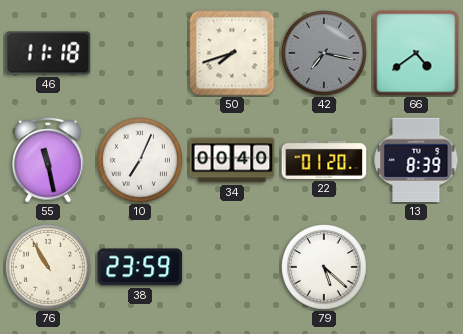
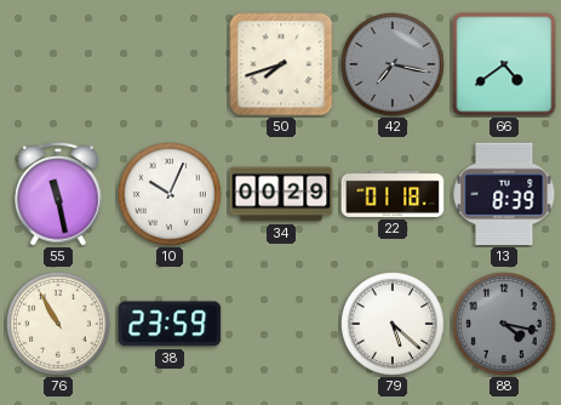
46: 11:18 -> none
10: 7:04 -> 10:04
34: 00:40 -> 00:29
22: 01:20 -> 01:18
88: none -> 4:17
